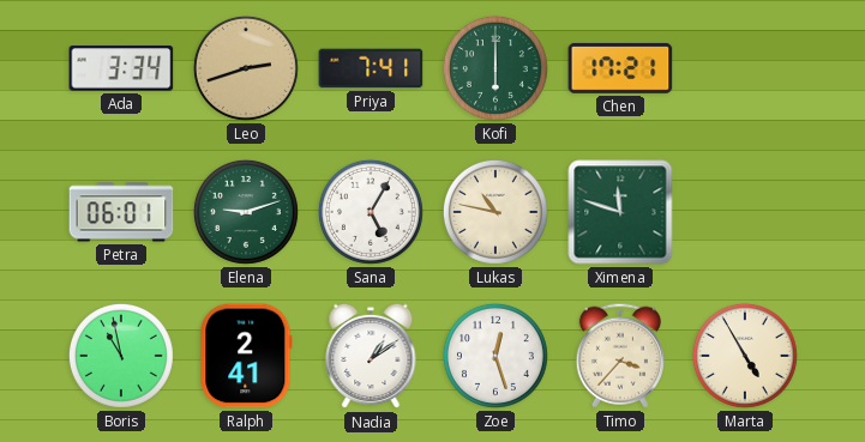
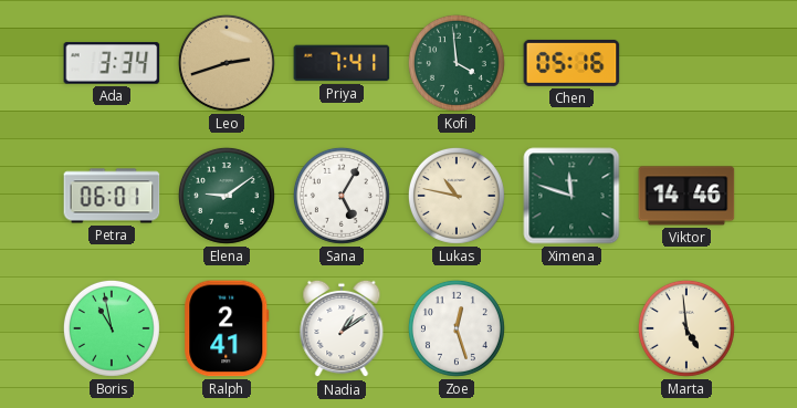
Kofi: 6:00 -> 3:59
Chen: 17:21 -> 05:16
Elena: 9:12 -> 9:09
Viktor: none -> 14:46
Timo: 3:37 -> none
Marta: 4:55 -> 4:59
